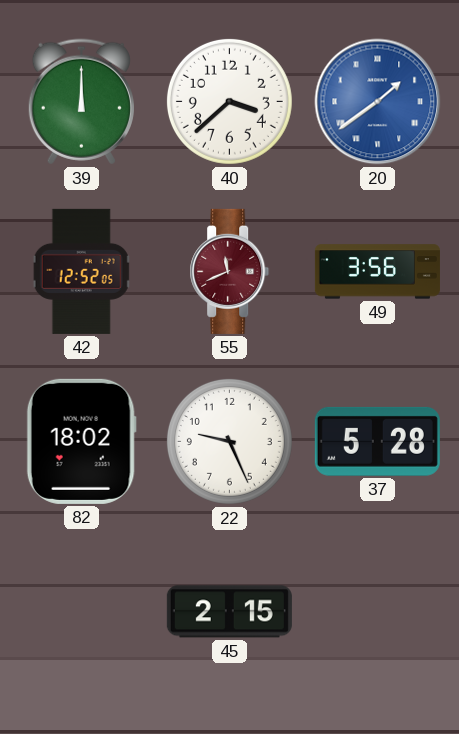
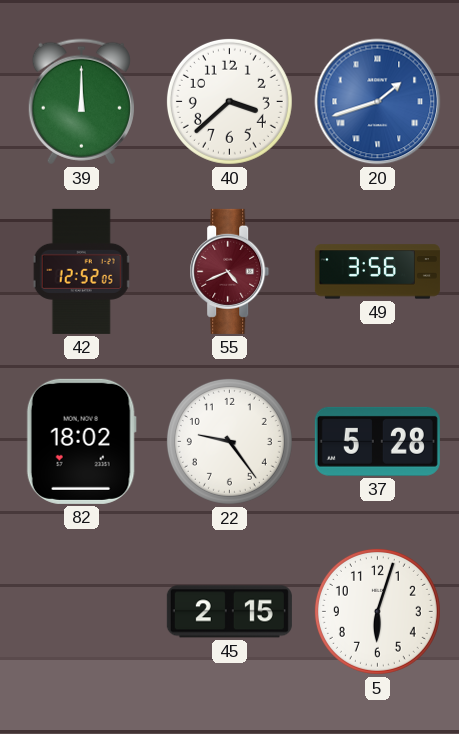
20: 1:39 -> 1:42
55: 11:41 -> 4:41
22: 9:26 -> 9:24
5: none -> 6:03
